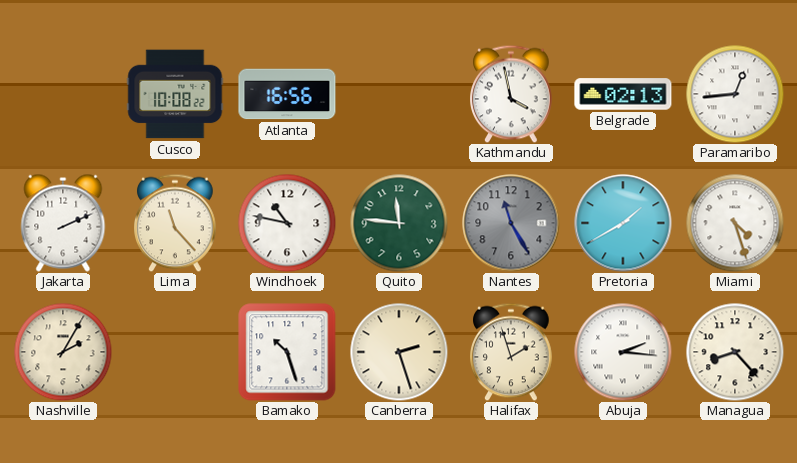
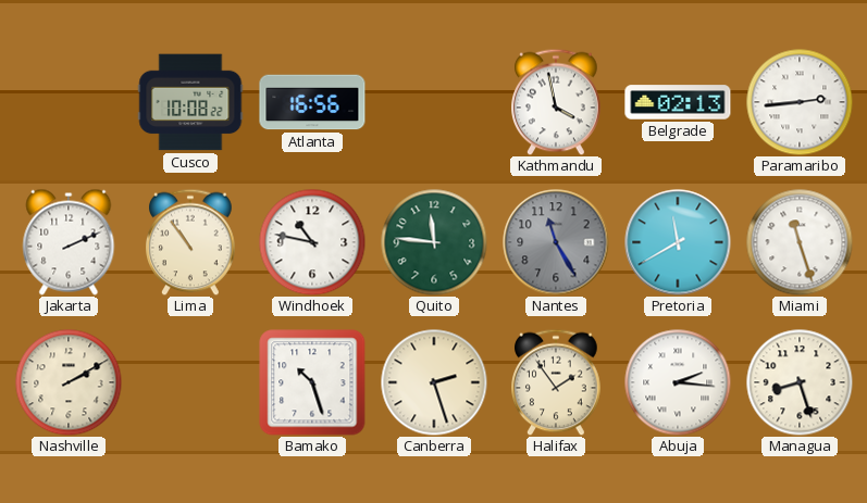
Paramaribo: 12:44 -> 2:44
Lima: 11:23 -> 10:54
Pretoria: 1:40 -> 11:40
Miami: 4:27 -> 11:27
Nashville: 2:05 -> 2:10
Halifax: 1:57 -> 1:54
Managua: 8:23 -> 8:27
